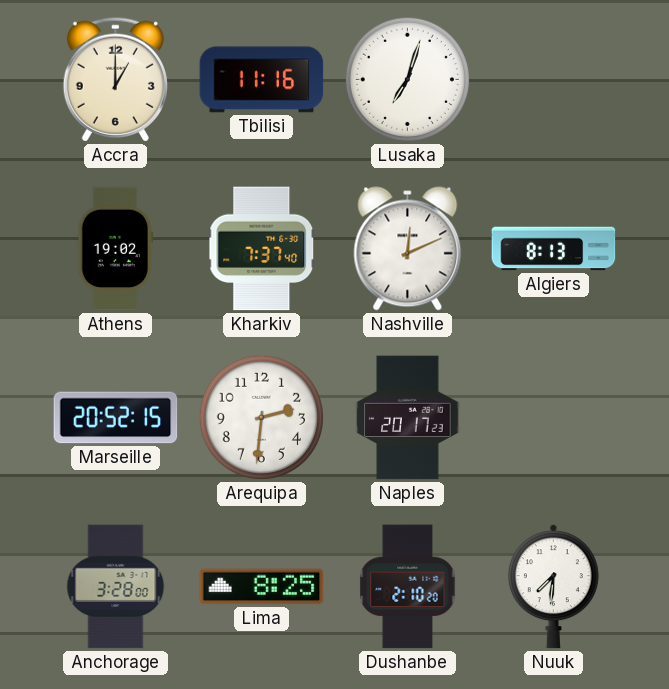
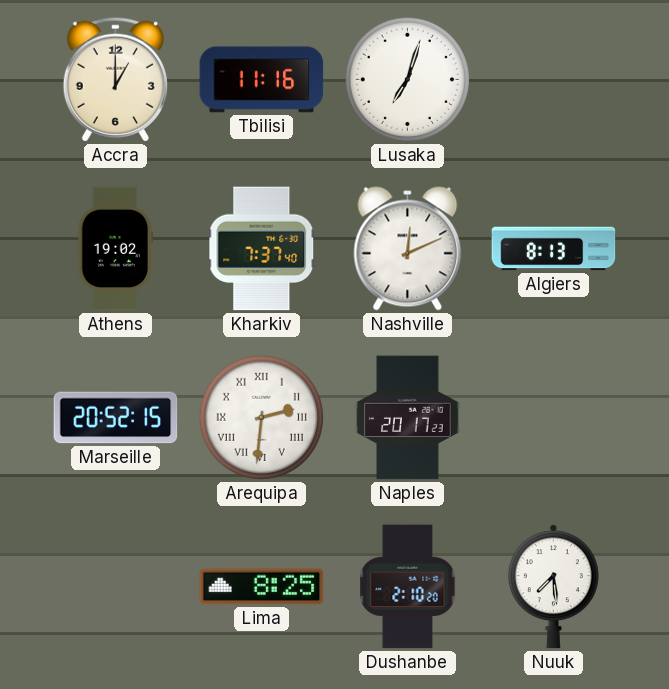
Arequipa numerals: Arabic -> Roman
Anchorage: 3:28 -> none
Nuuk: 7:31 -> 7:29
